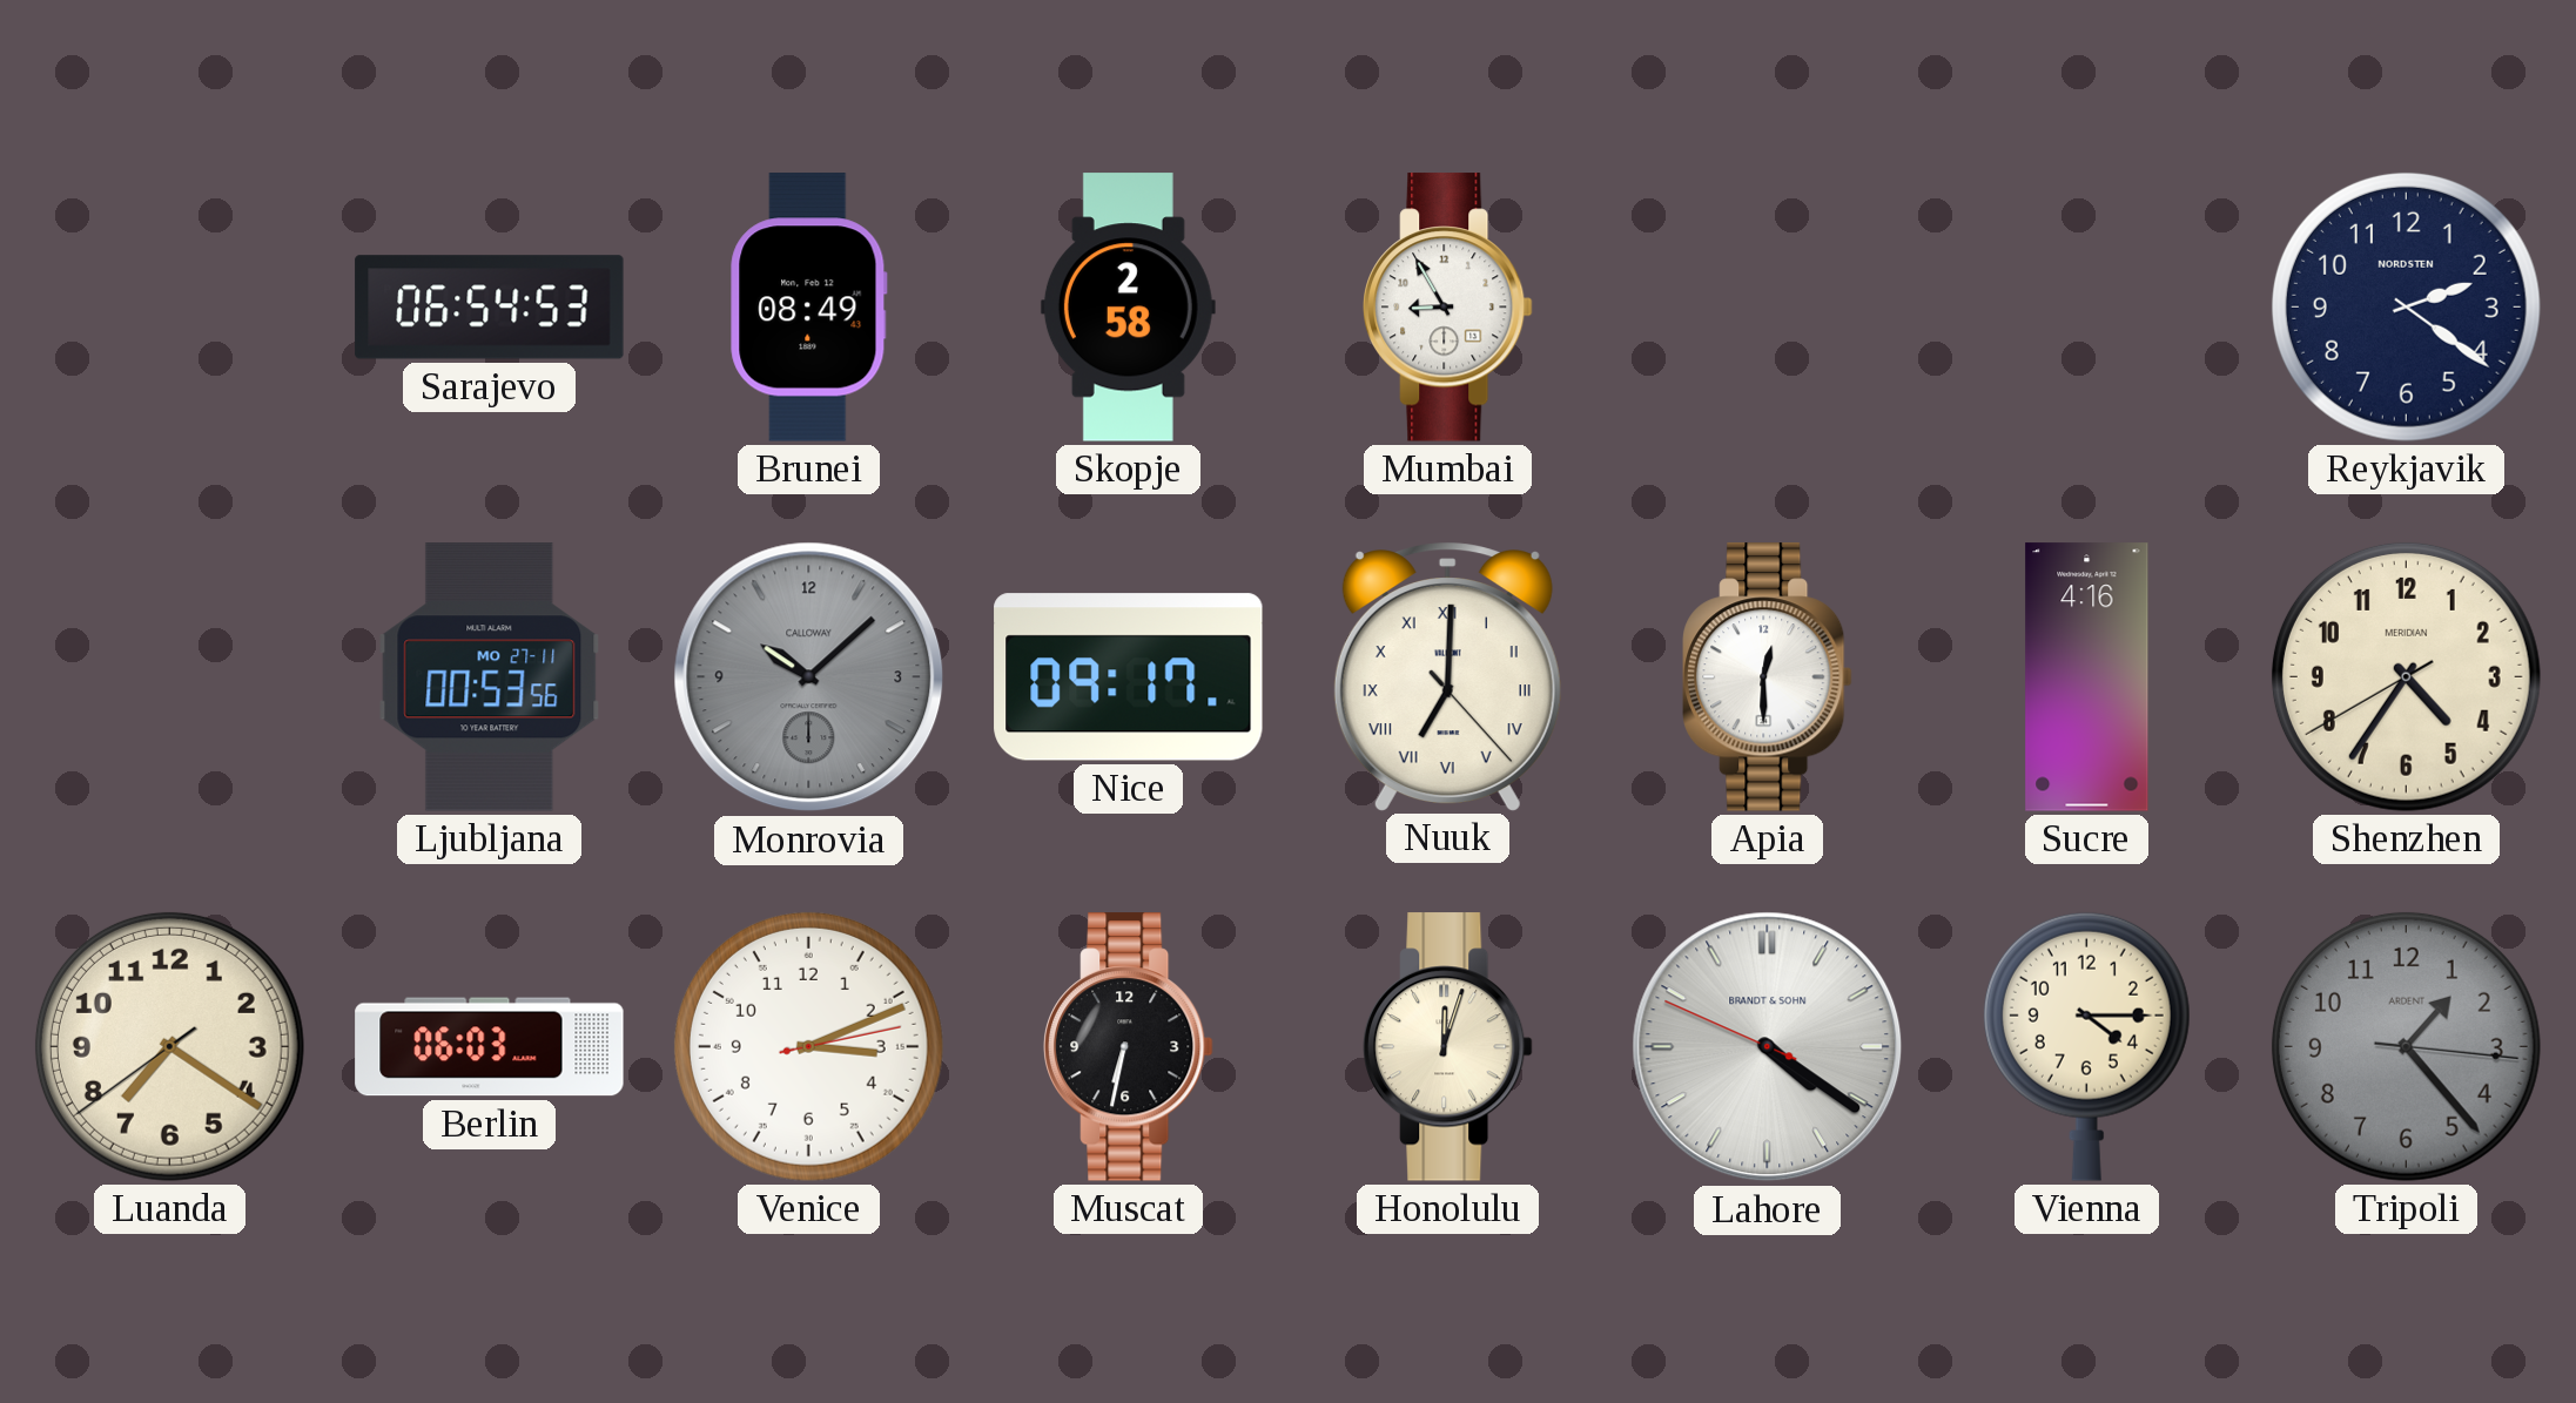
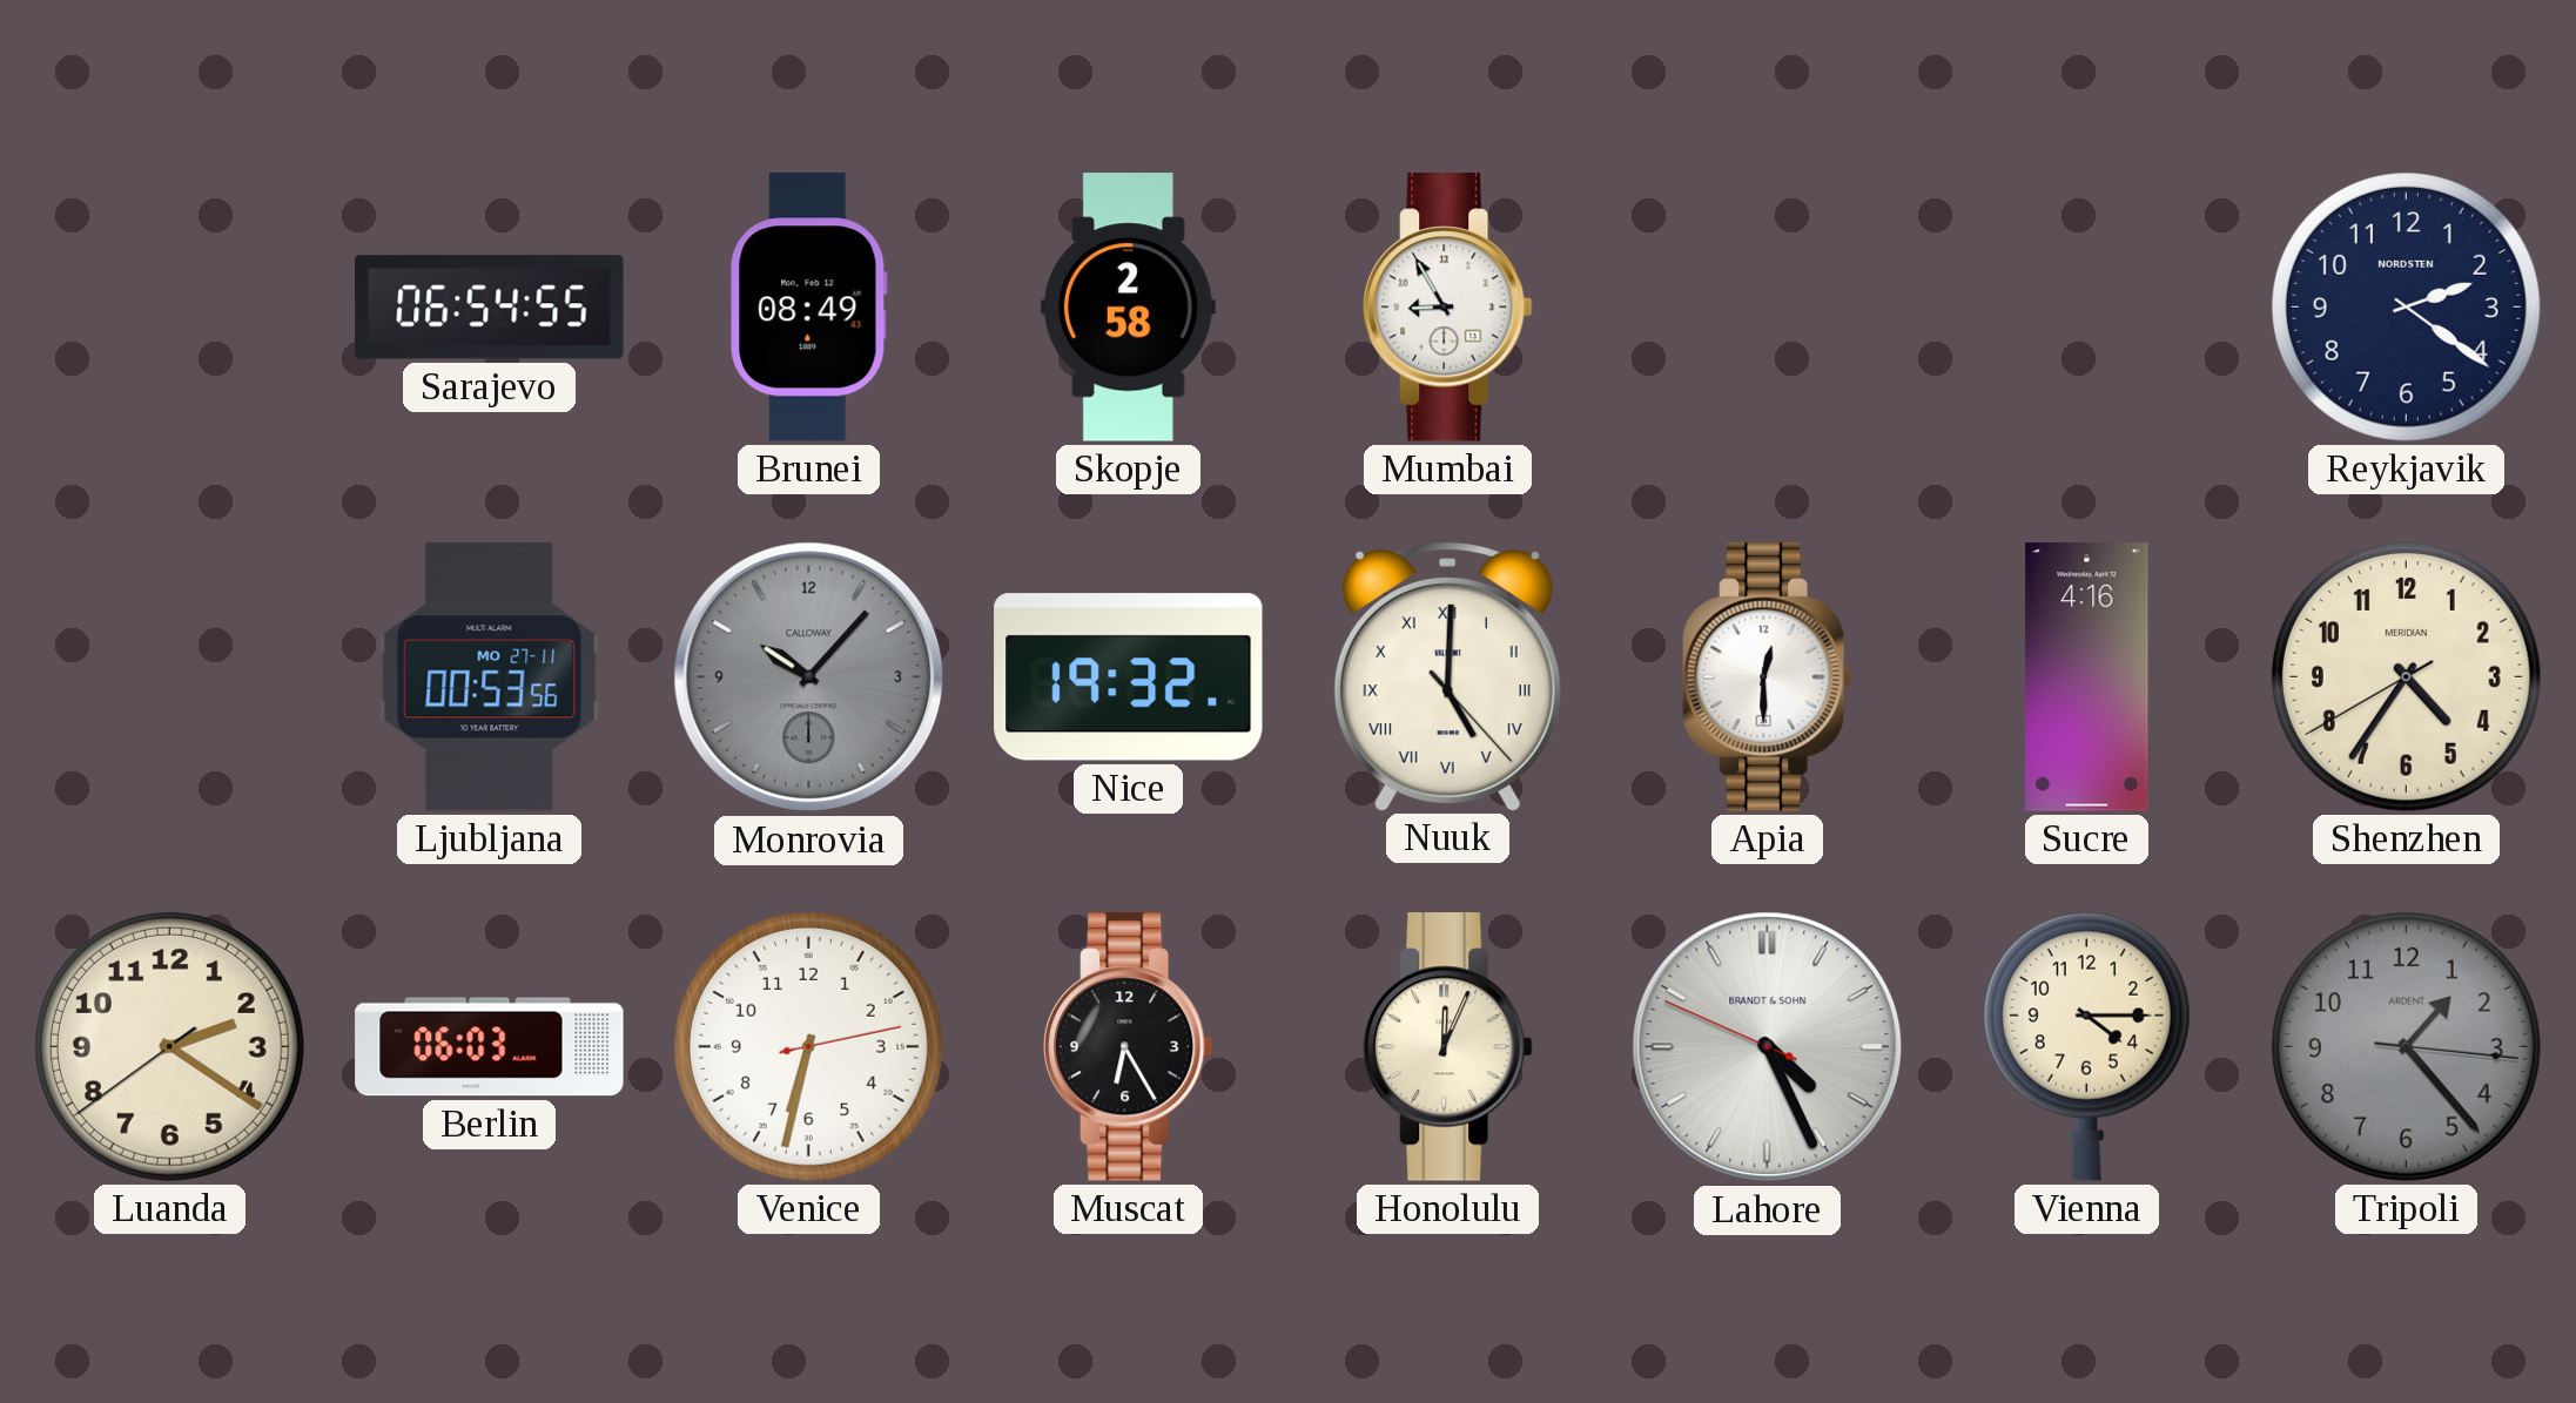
Sarajevo: 06:54:53 -> 06:54:55
Monrovia: 10:08 -> 10:07
Nice: 09:17 -> 19:32
Nuuk: 7:00 -> 5:00
Luanda: 7:20 -> 2:20
Venice: 3:11 -> 6:32
Muscat: 6:32 -> 6:25
Honolulu: 12:03 -> 12:04
Lahore: 4:20 -> 4:25
